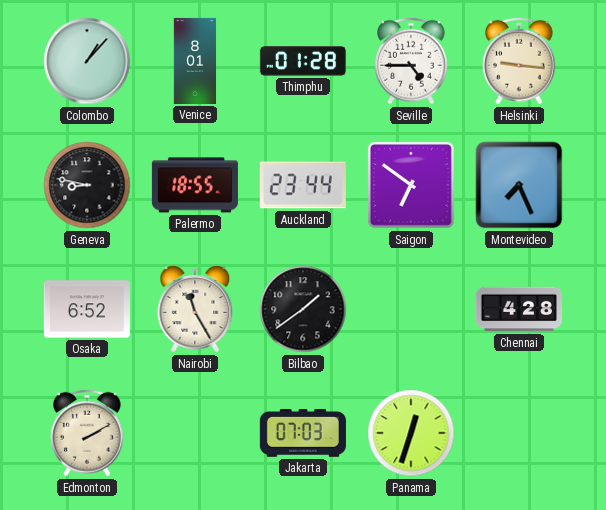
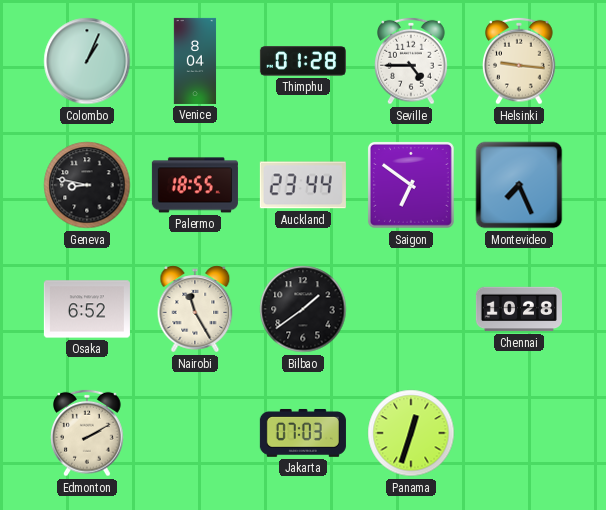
Colombo: 1:07 -> 1:04
Venice: 8:01 -> 8:04
Chennai: 4:28 -> 10:28
